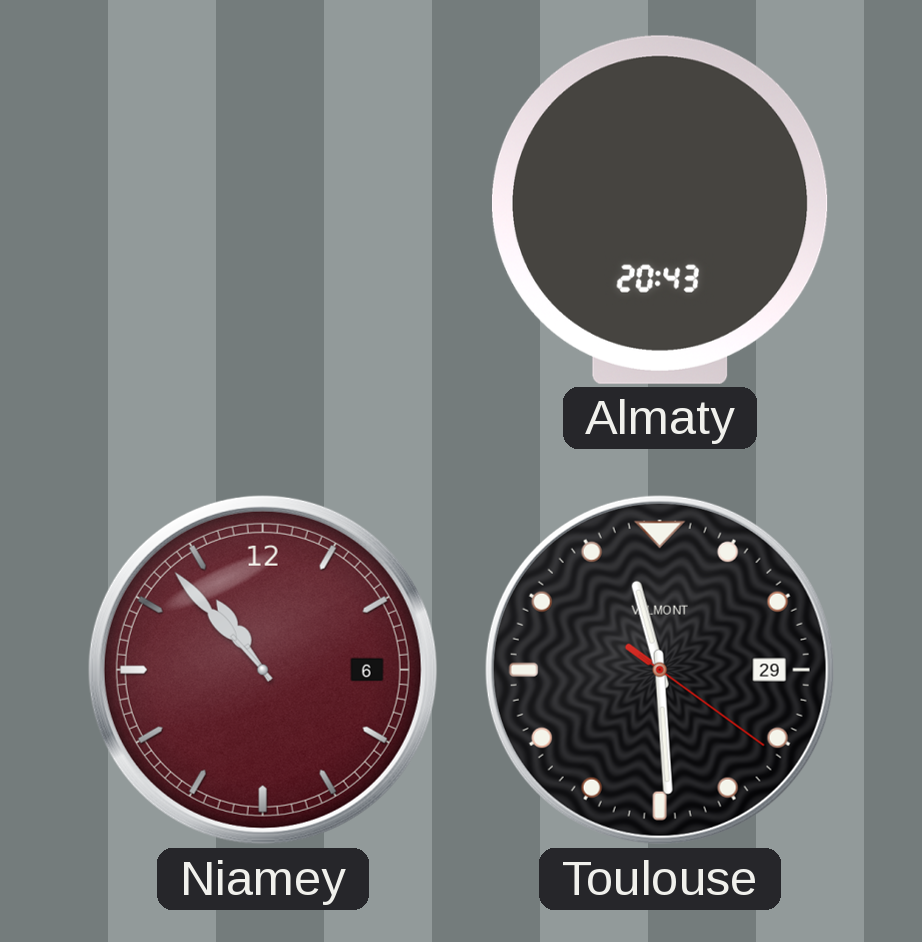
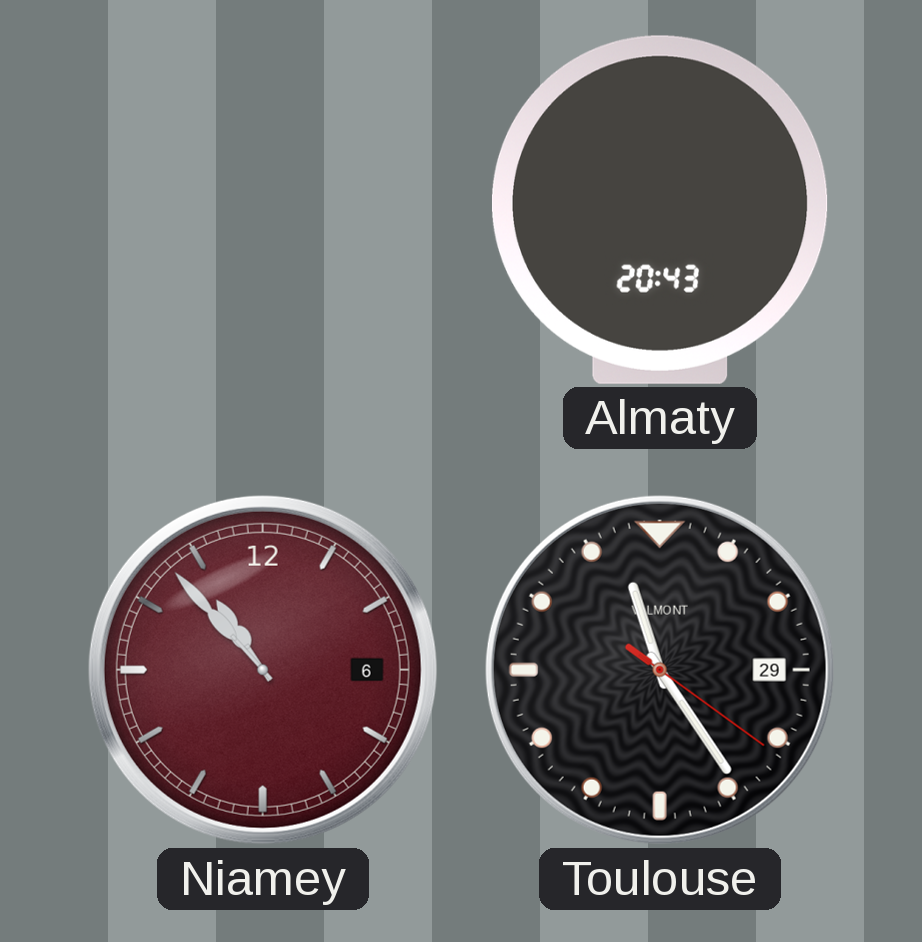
Toulouse: 11:29 -> 11:24
